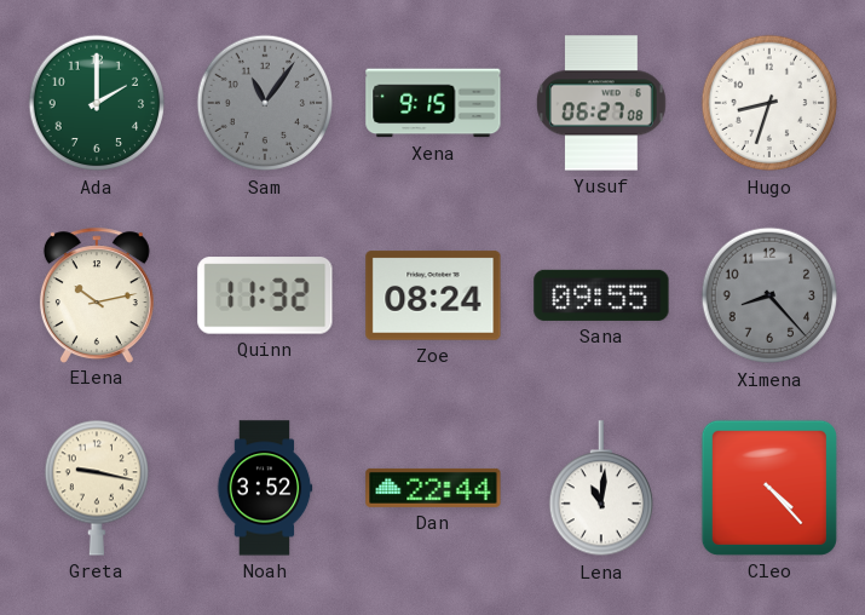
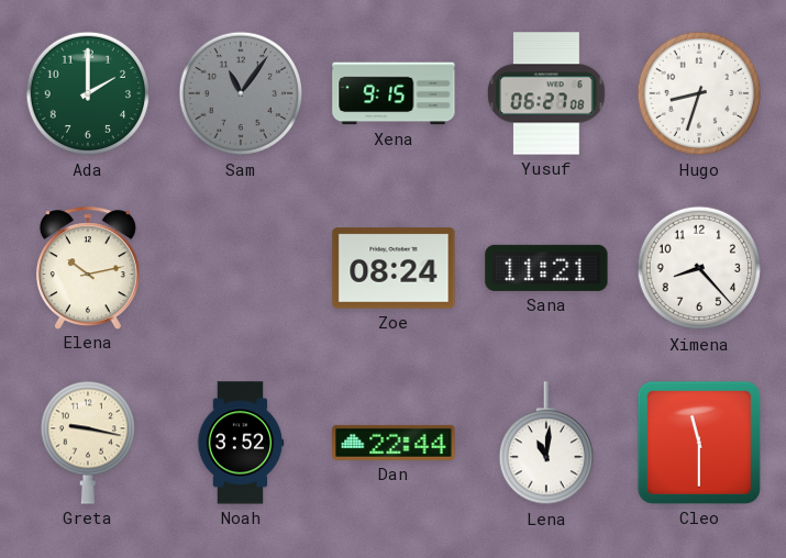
Quinn: 11:32 -> none
Sana: 09:55 -> 11:21
Ximena dial: grey -> white
Cleo: 4:23 -> 11:30
